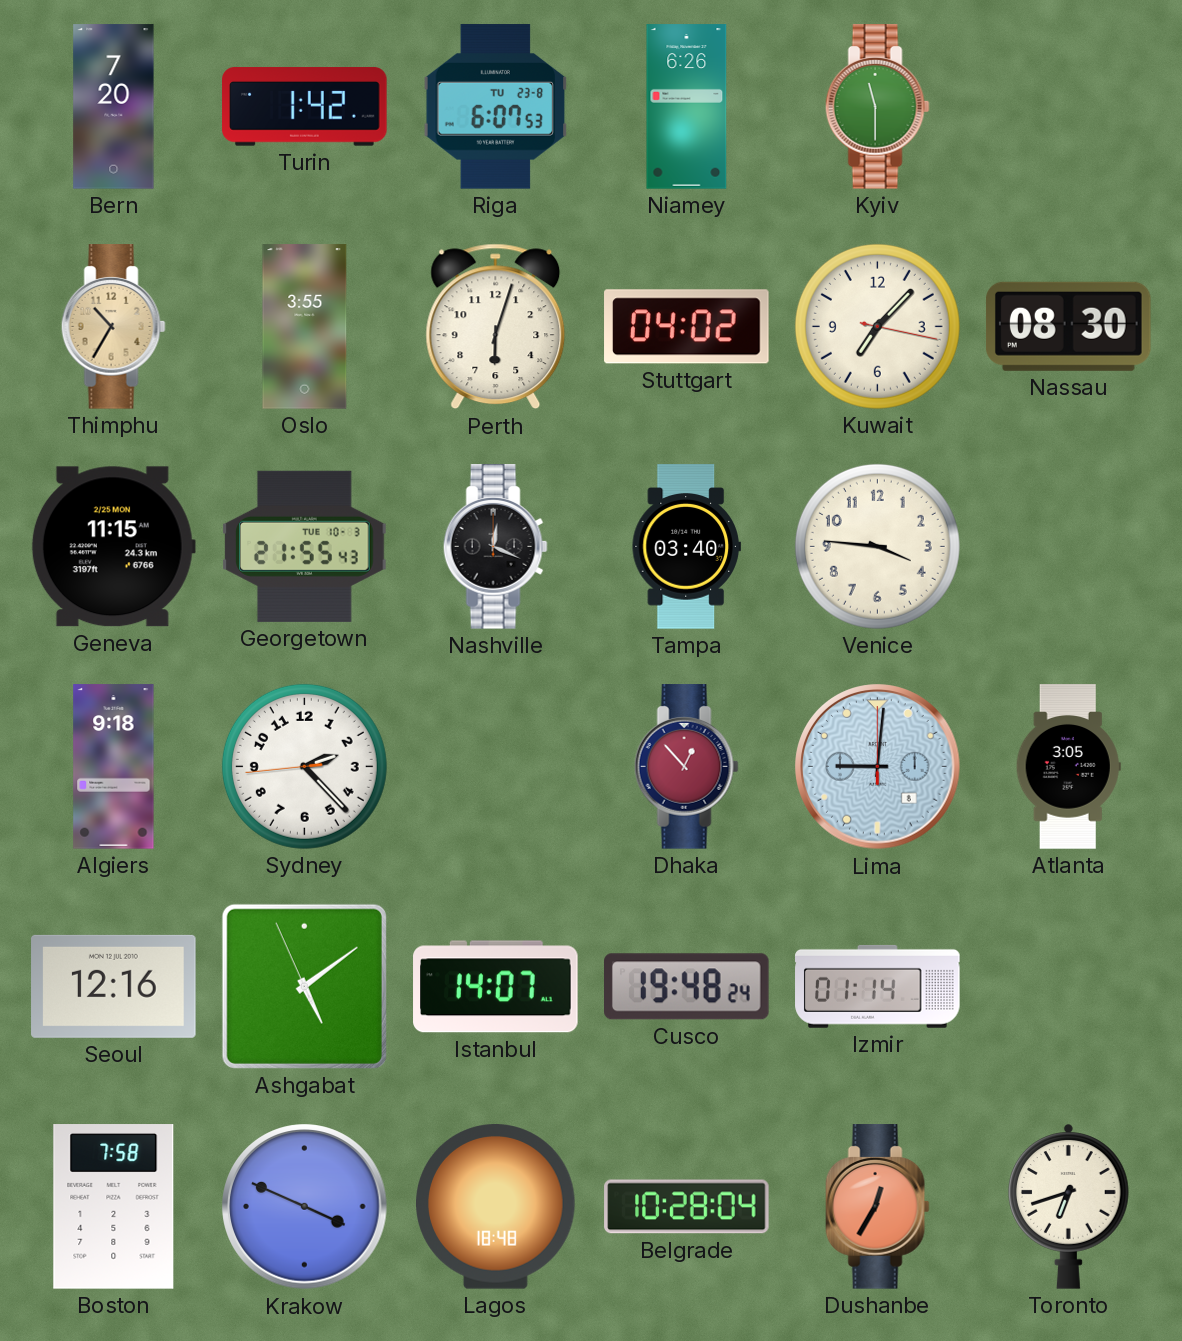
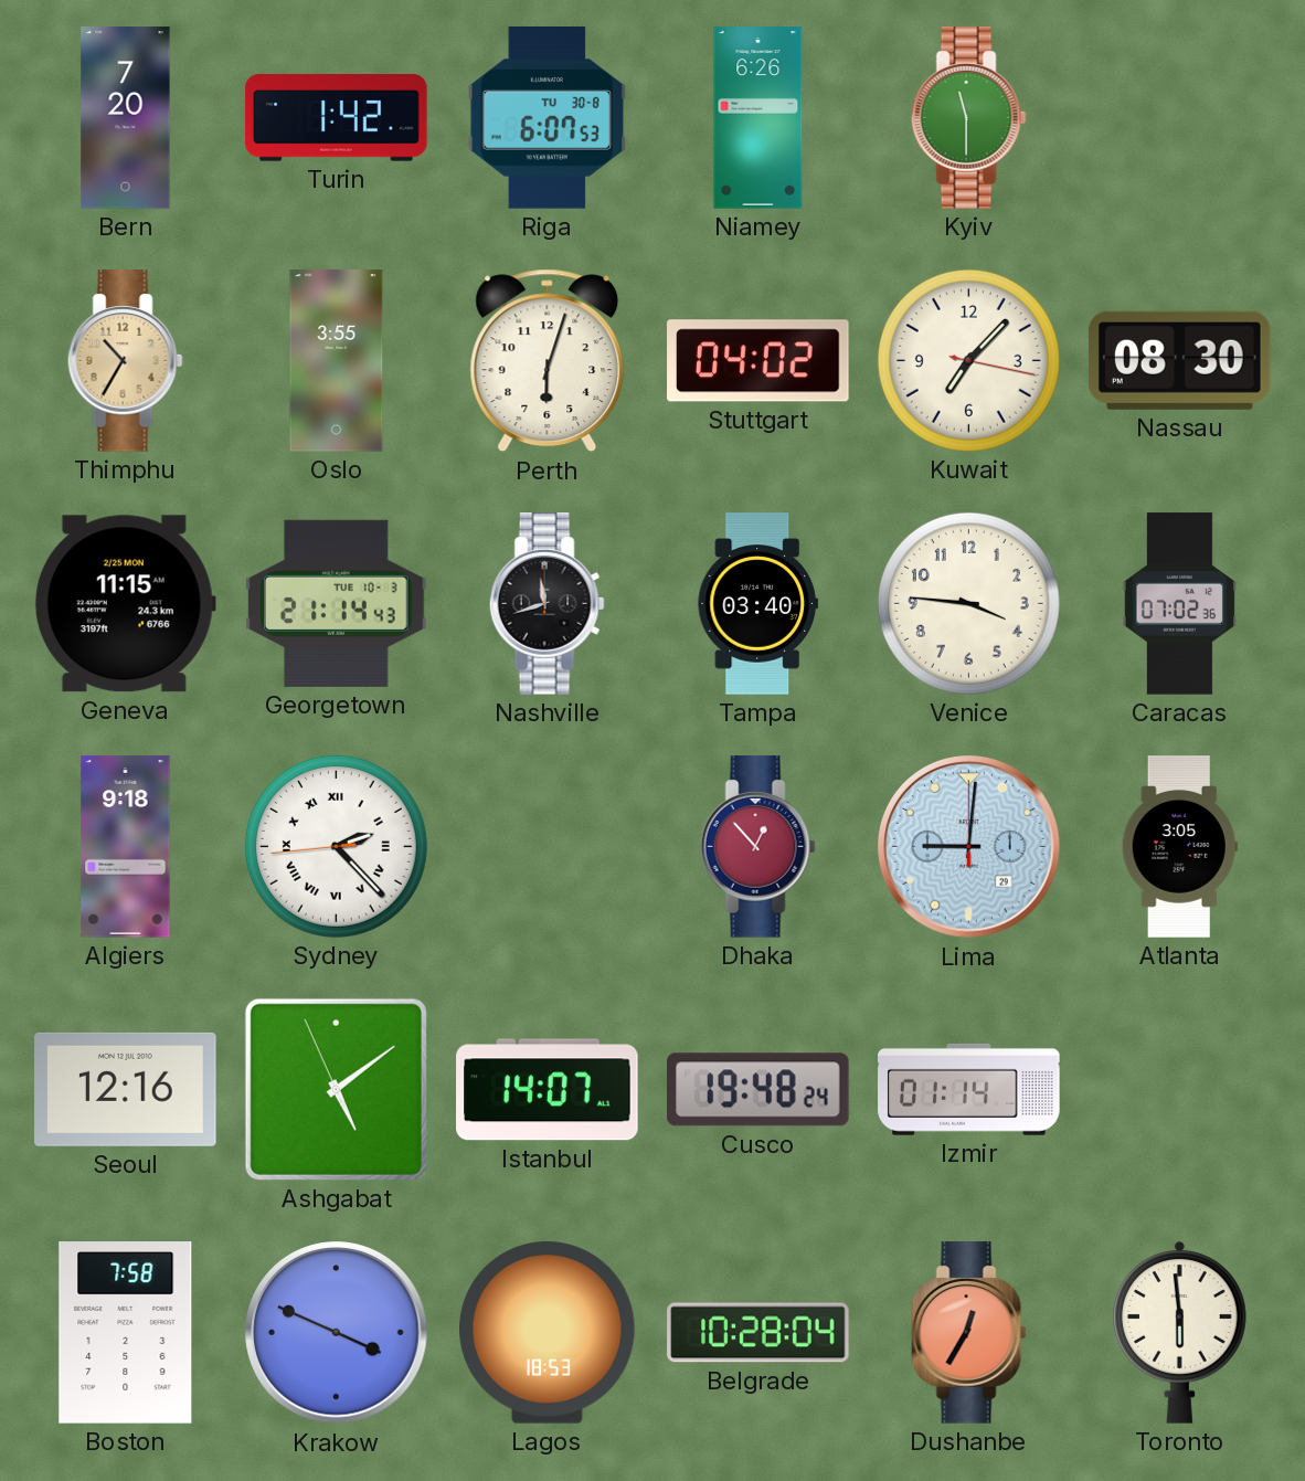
Riga date: TU 23-8 -> TU 30-8
Georgetown: 21:55 -> 21:14
Nashville: 12:19 -> 11:42
Caracas: none -> 07:02
Sydney numerals: Arabic -> Roman
Lima date: 8 -> 29
Lagos: 18:48 -> 18:53
Toronto: 6:42 -> 5:59
